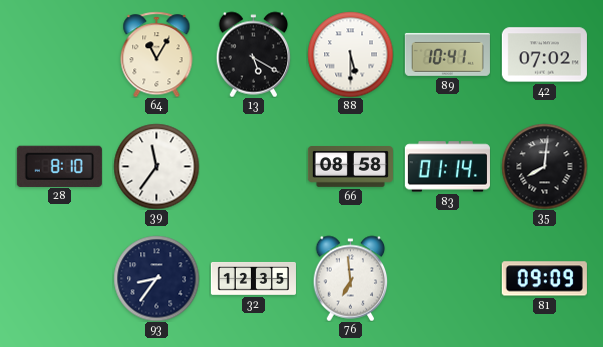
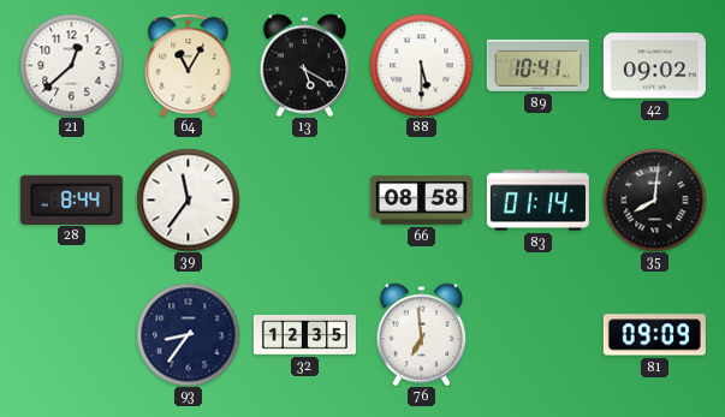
21: none -> 12:38
42: 07:02 -> 09:02
28: 8:10 -> 8:44
